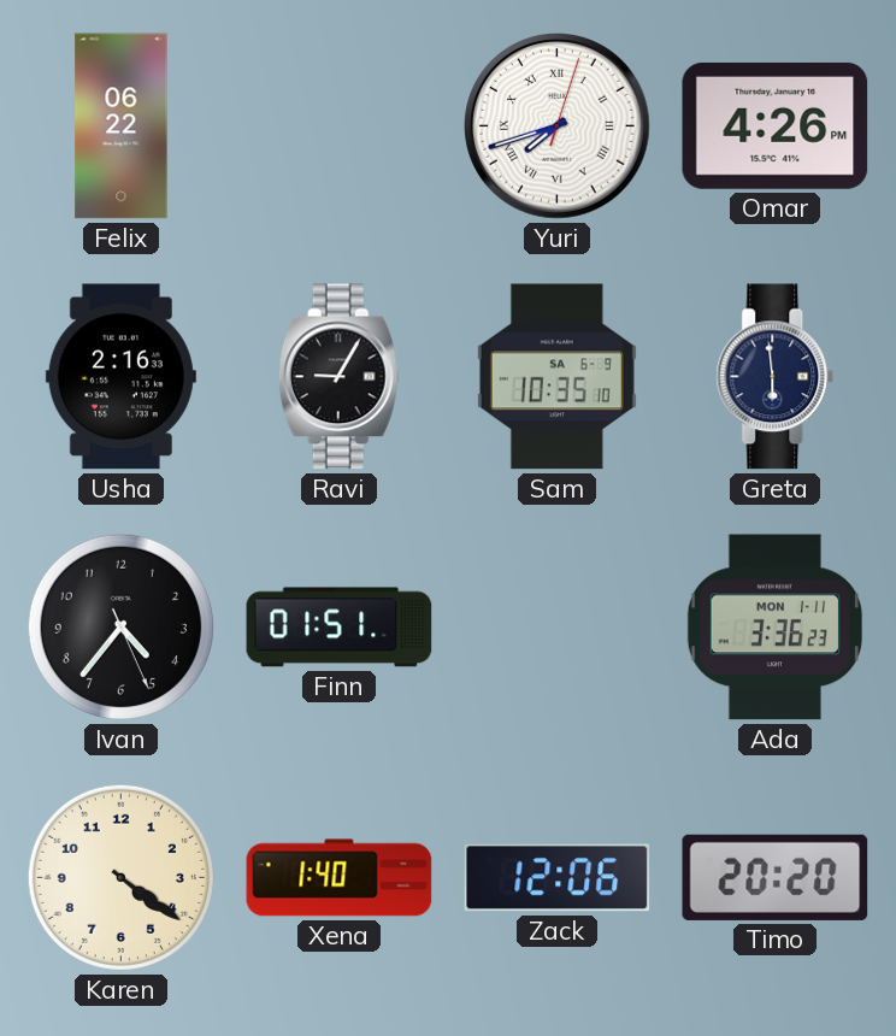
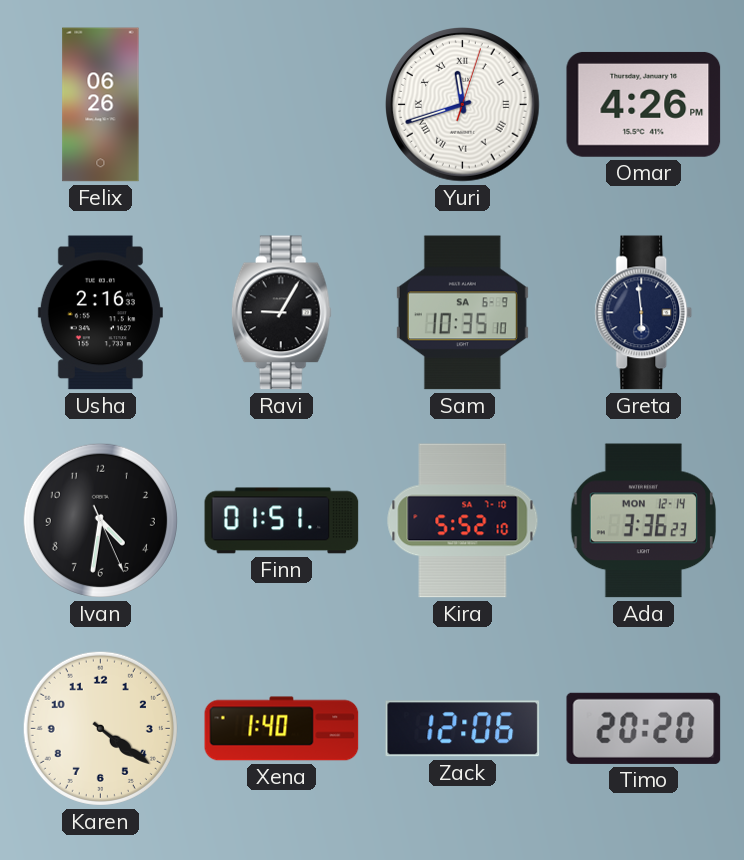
Felix: 06:22 -> 06:26
Yuri: 7:42 -> 11:42
Ivan: 4:36 -> 4:31
Kira: none -> 5:52
Ada date: MON 1-11 -> MON 12-14
